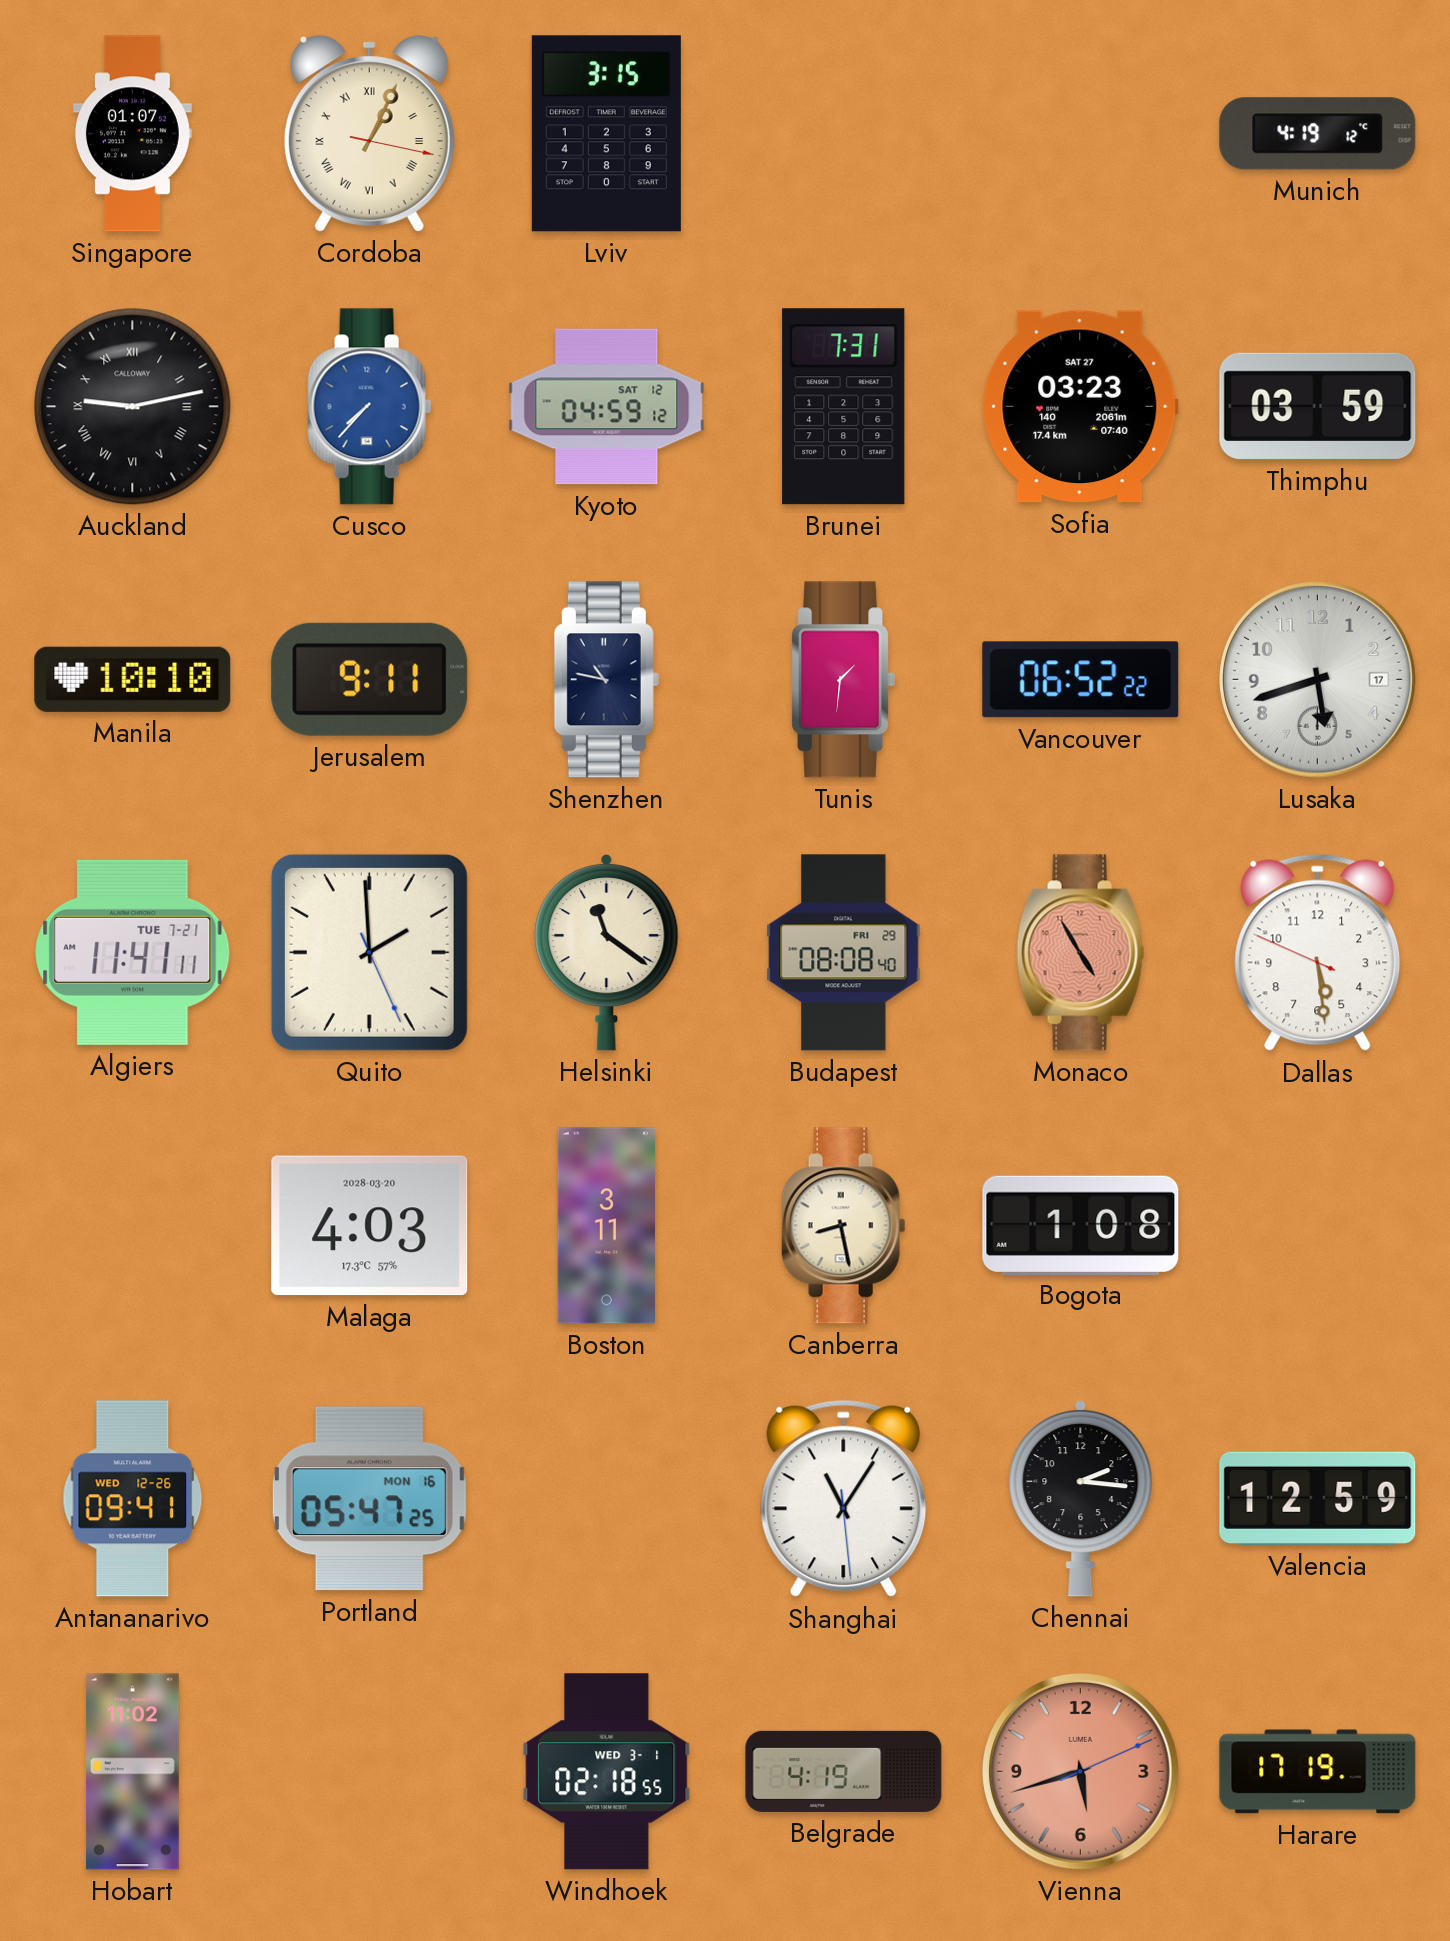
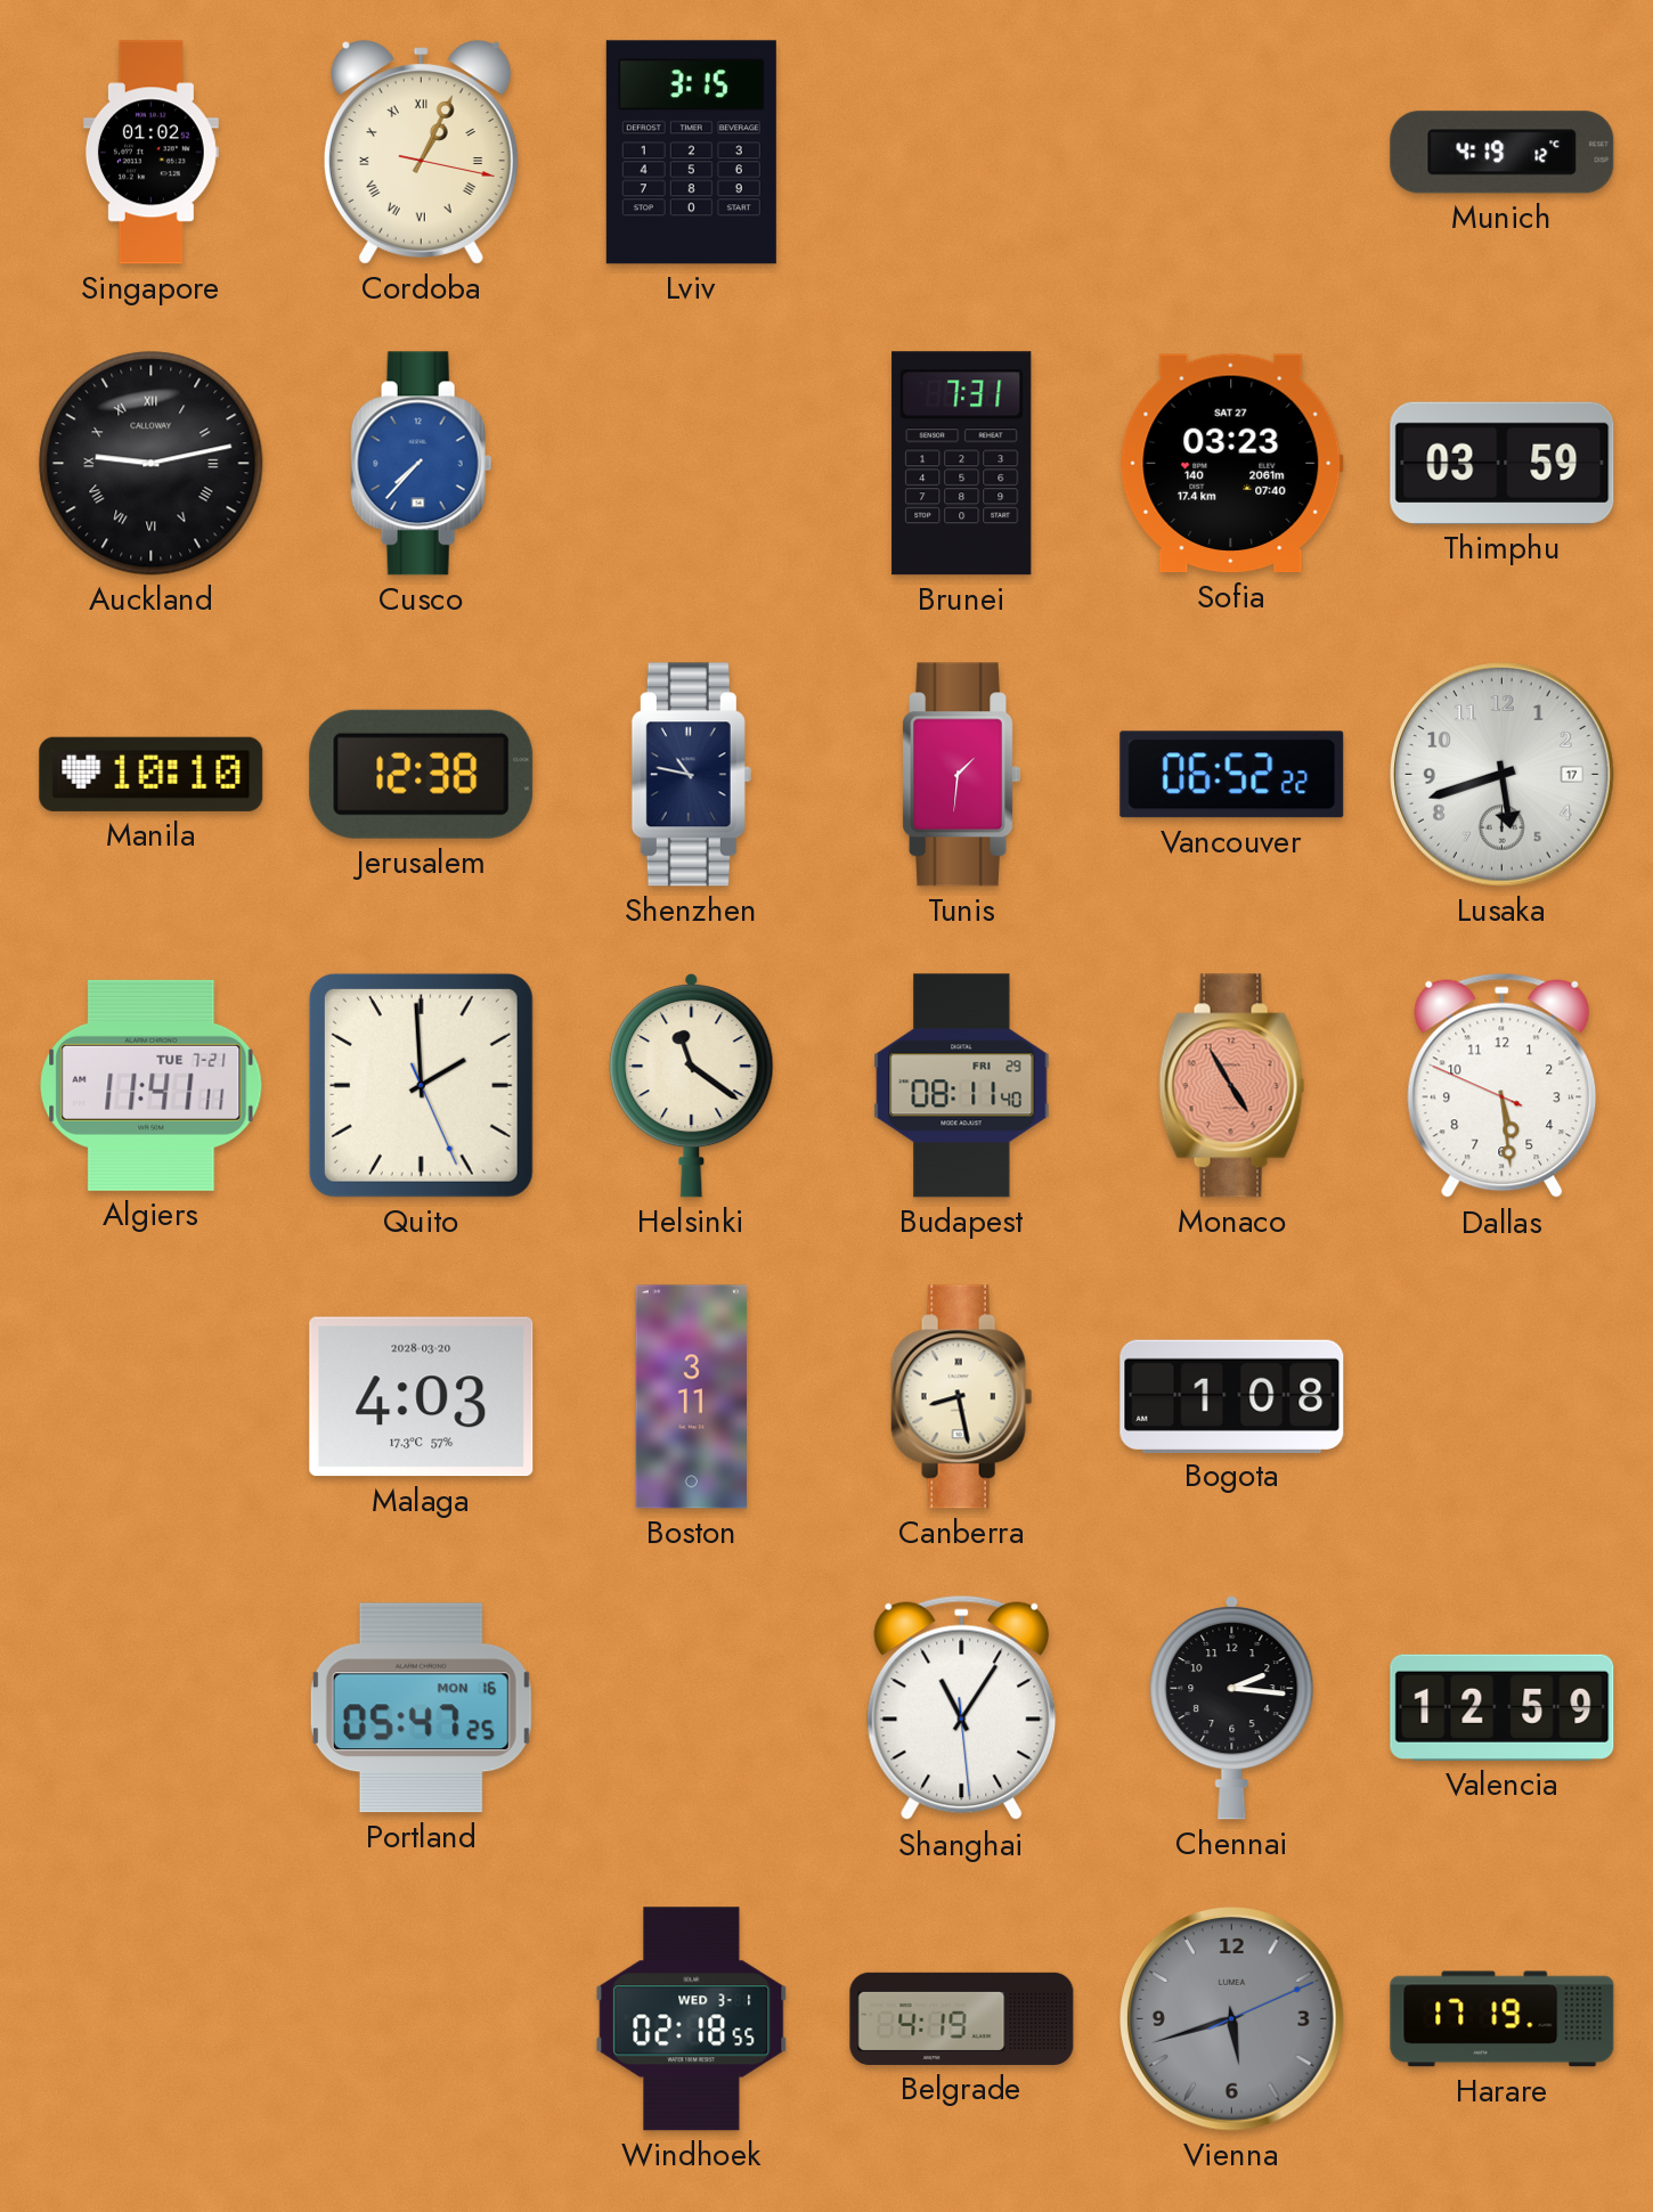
Singapore: 01:07 -> 01:02
Kyoto: 04:59 -> none
Jerusalem: 9:11 -> 12:38
Budapest: 08:08 -> 08:11
Antananarivo: 09:41 -> none
Hobart: 11:02 -> none
Vienna dial: salmon -> grey
